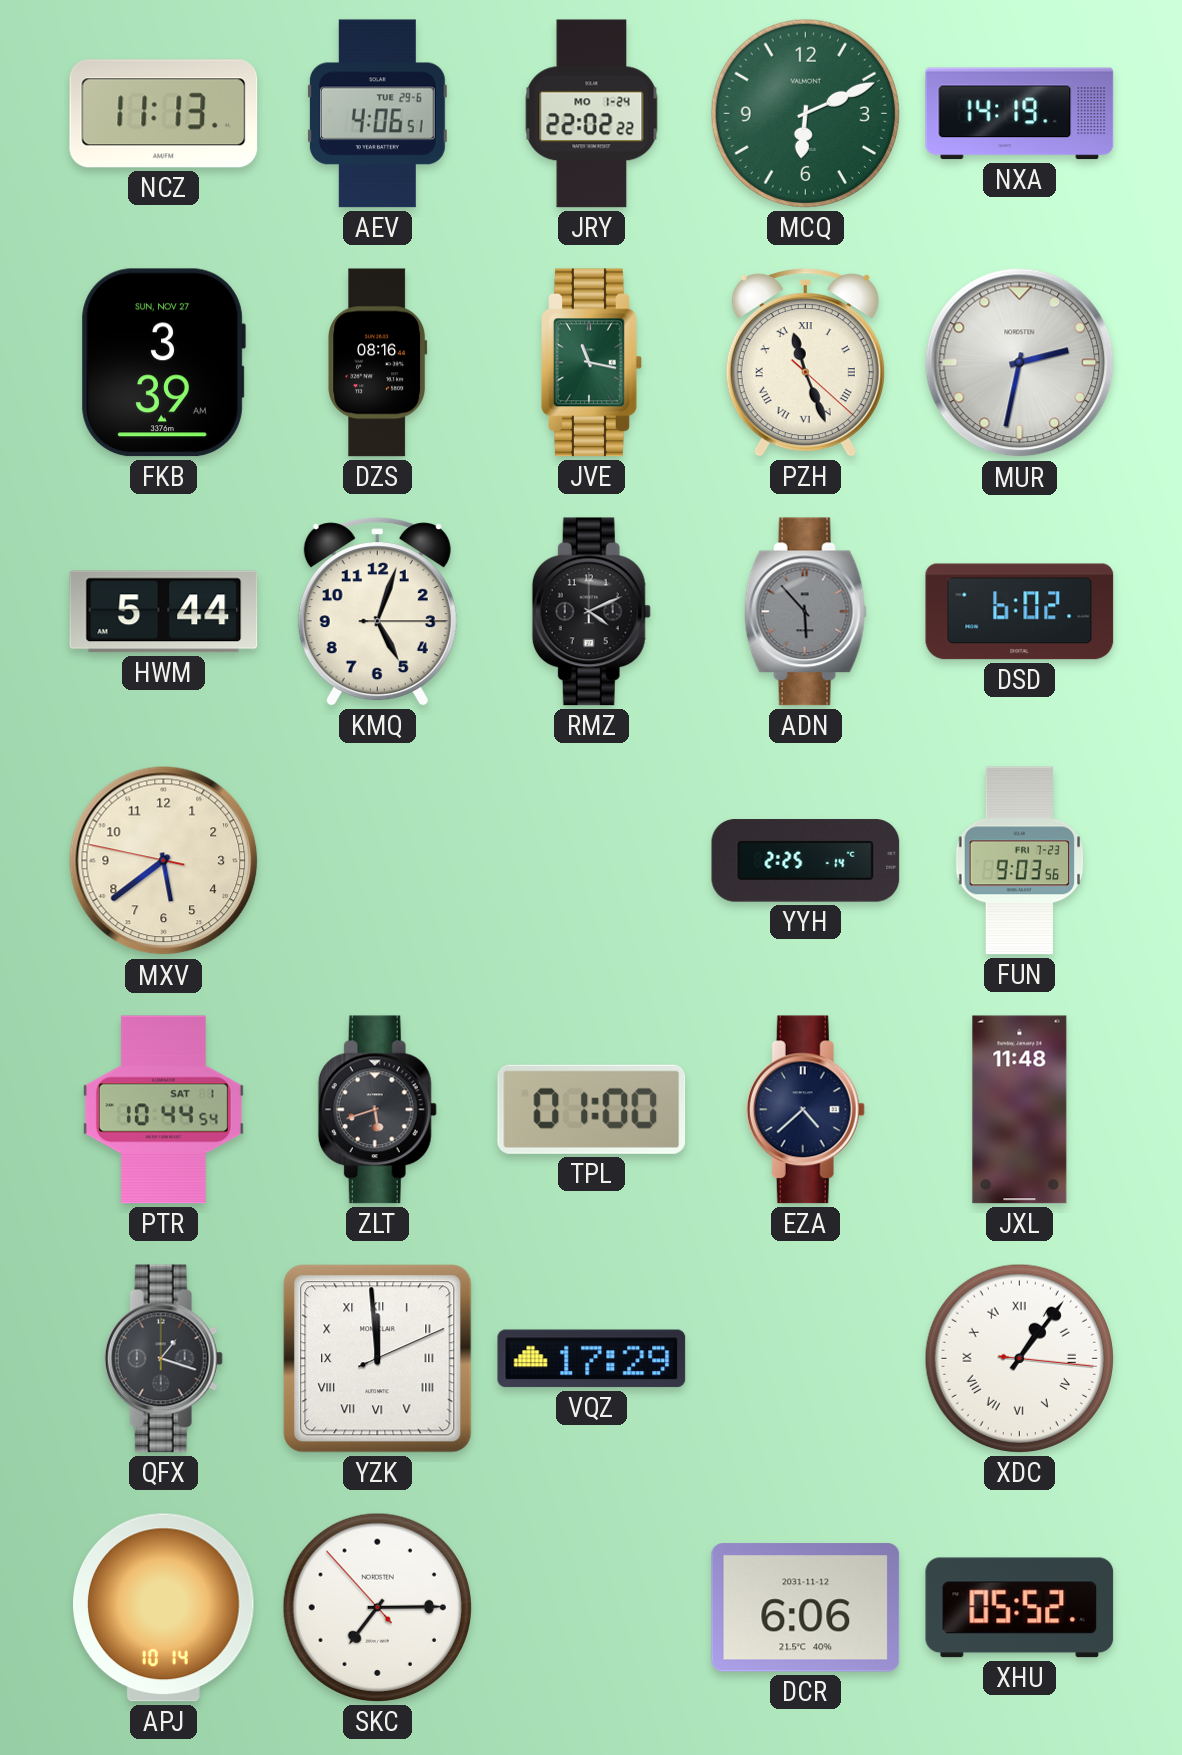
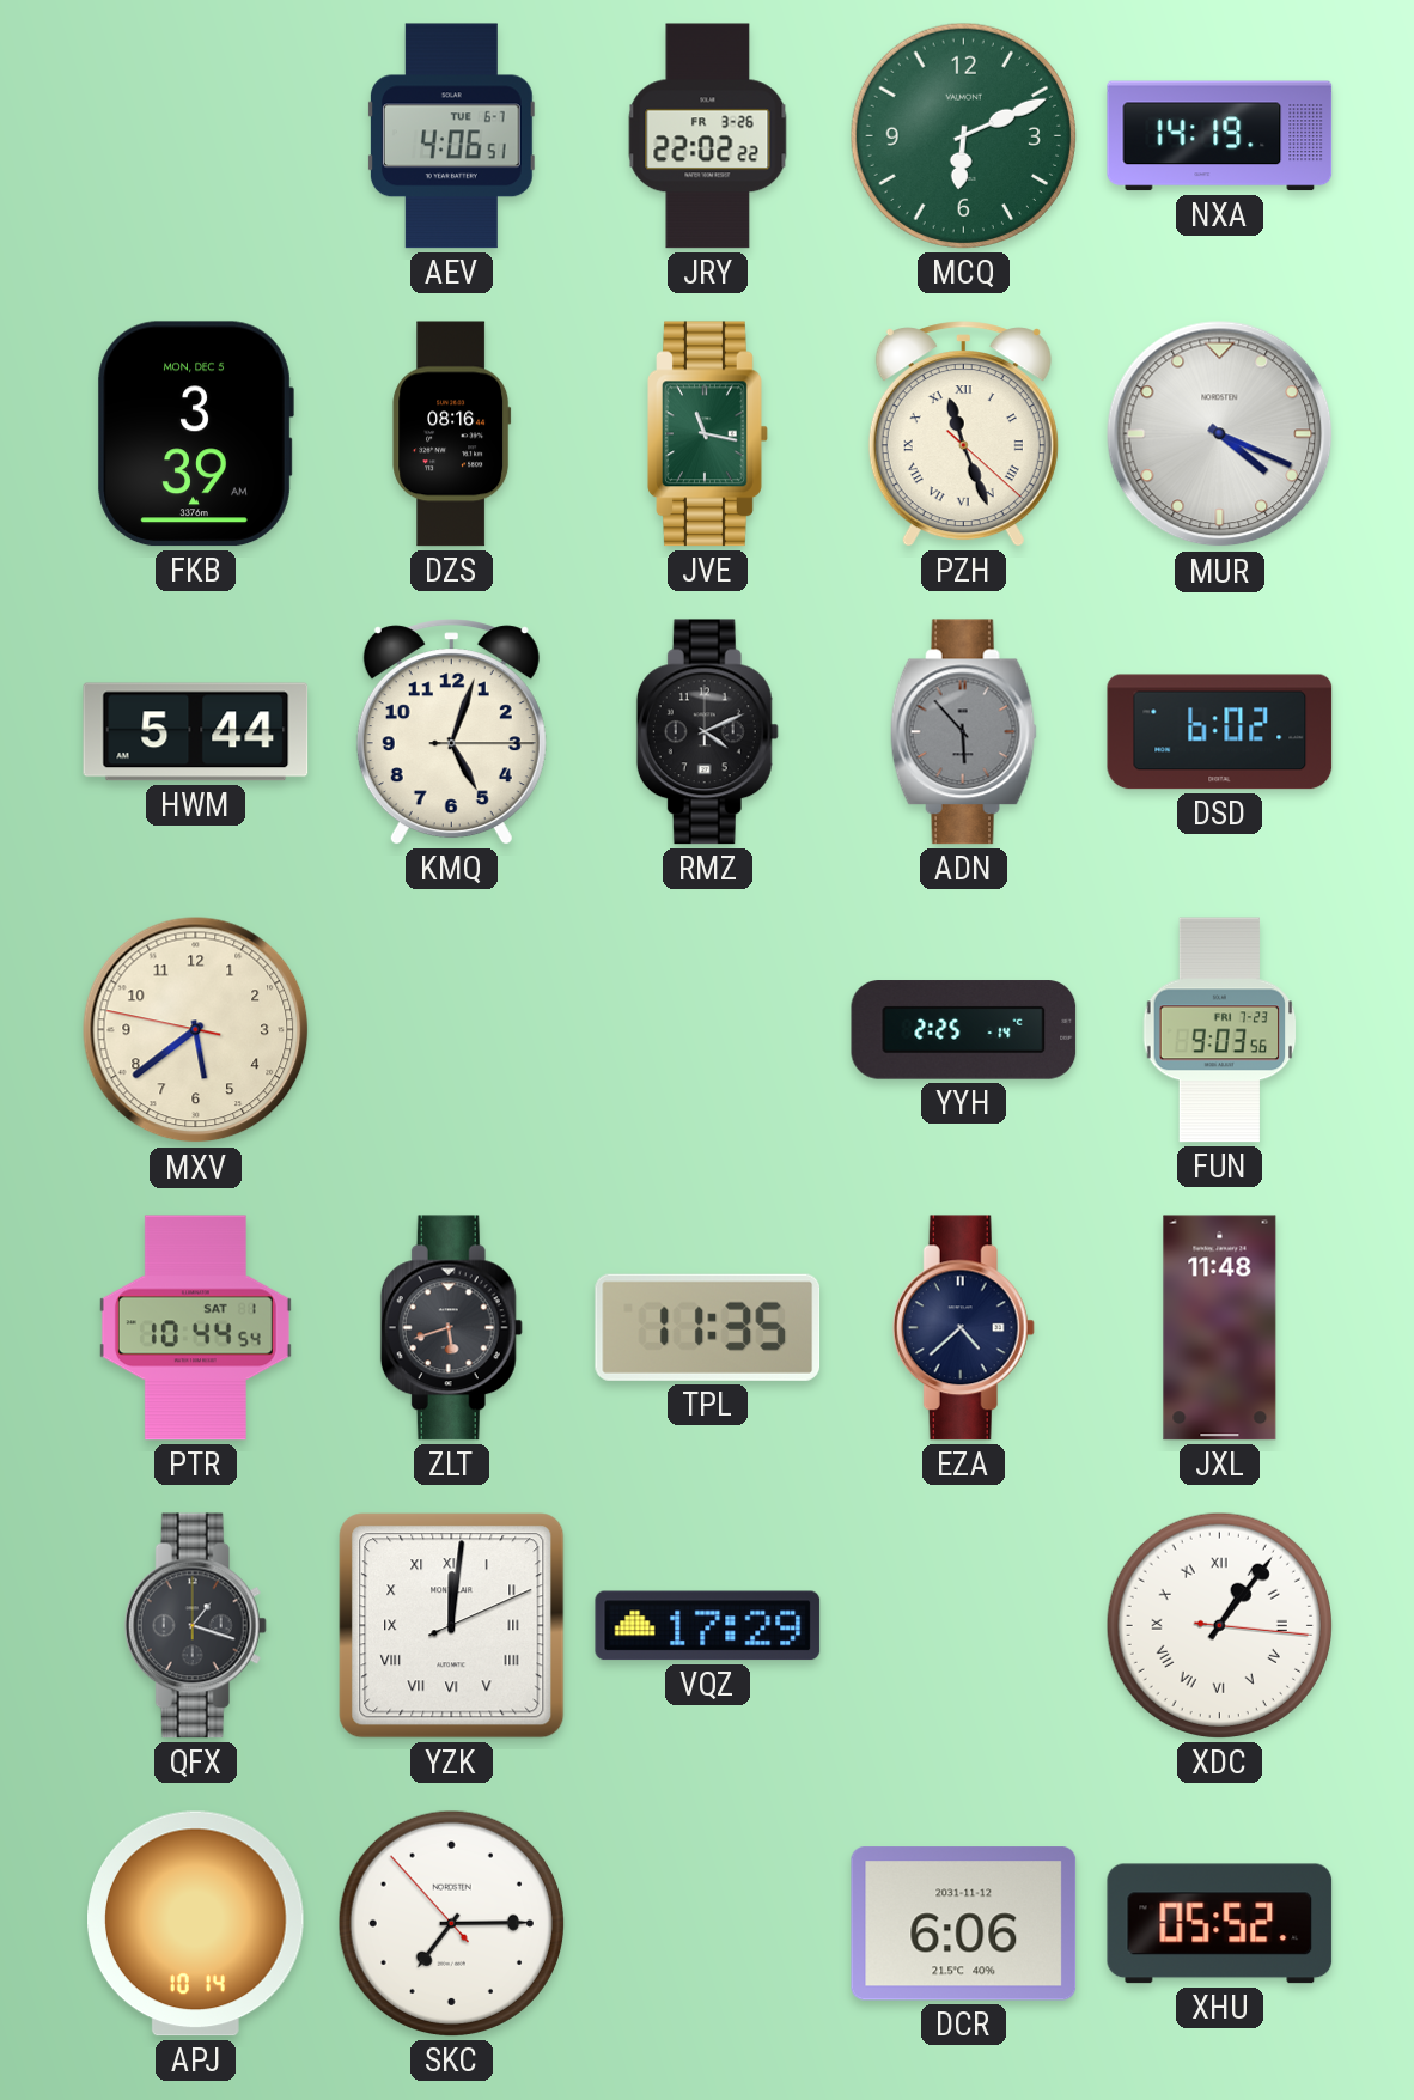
NCZ: 11:13 -> none
AEV date: TUE 29-6 -> TUE 6-7
JRY date: MO 1-24 -> FR 3-26
FKB date: SUN, NOV 27 -> MON, DEC 5
MUR: 2:32 -> 4:19
TPL: 01:00 -> 11:35
YZK: 11:59 -> 12:01
